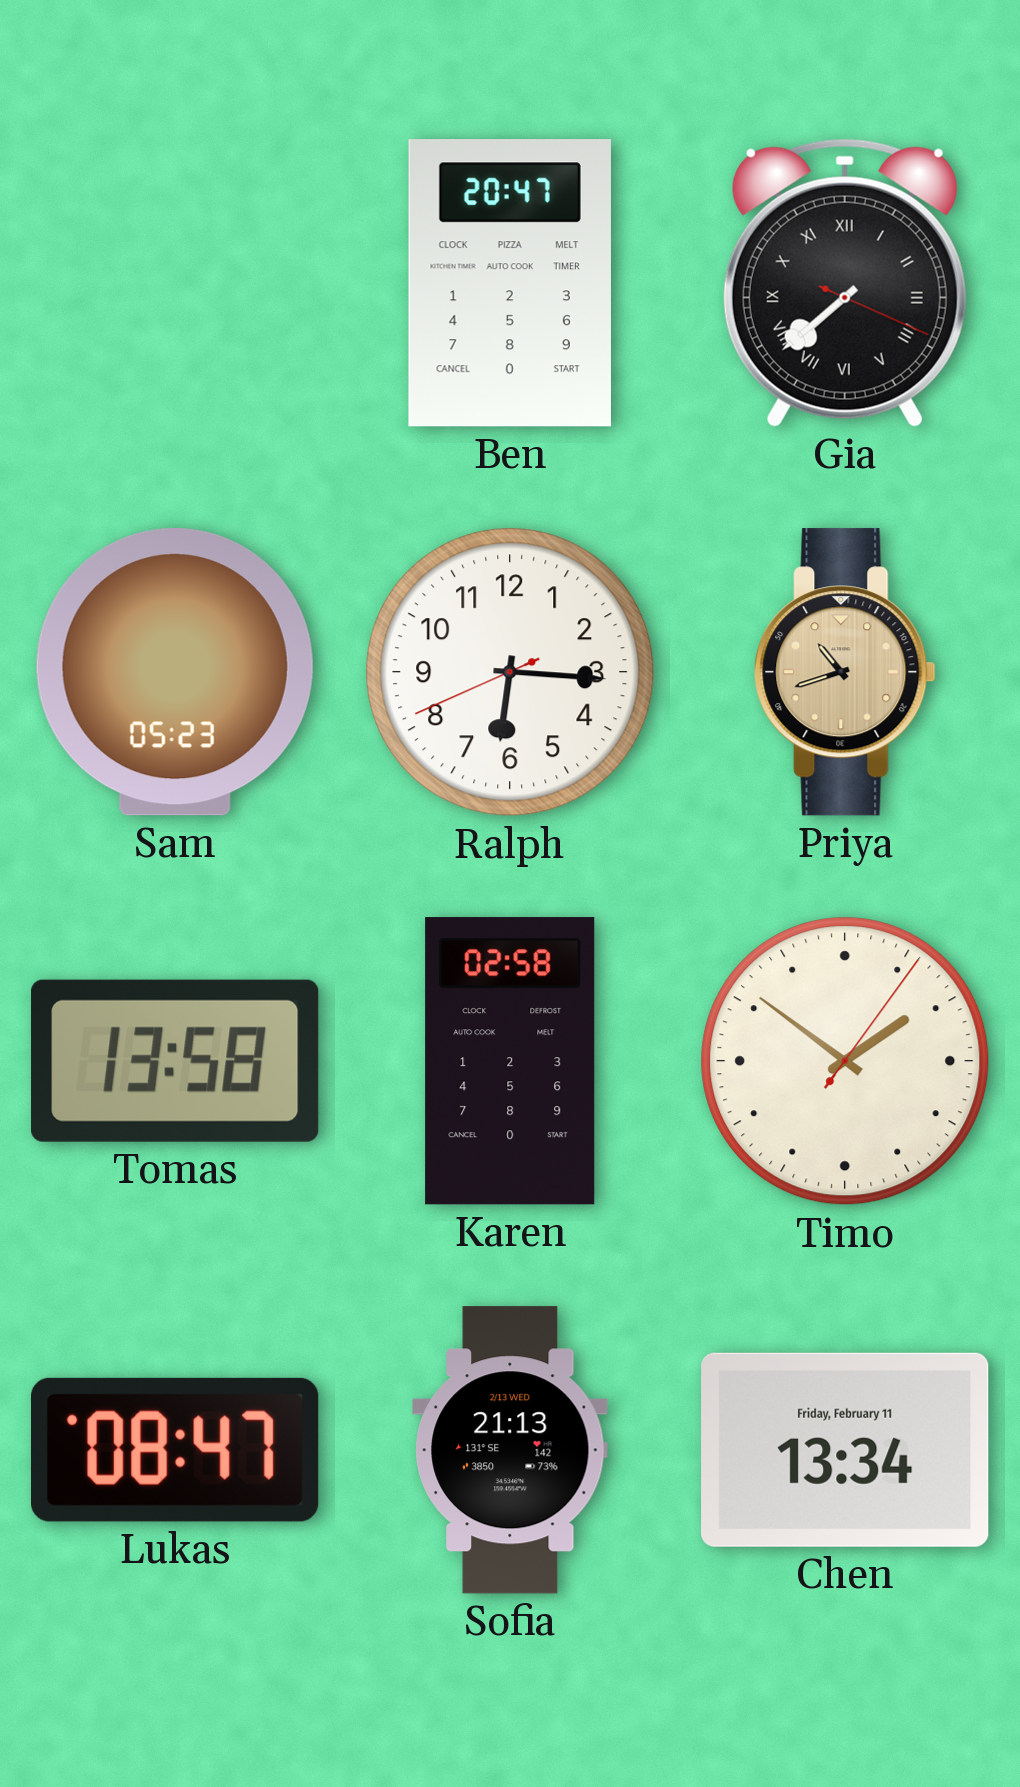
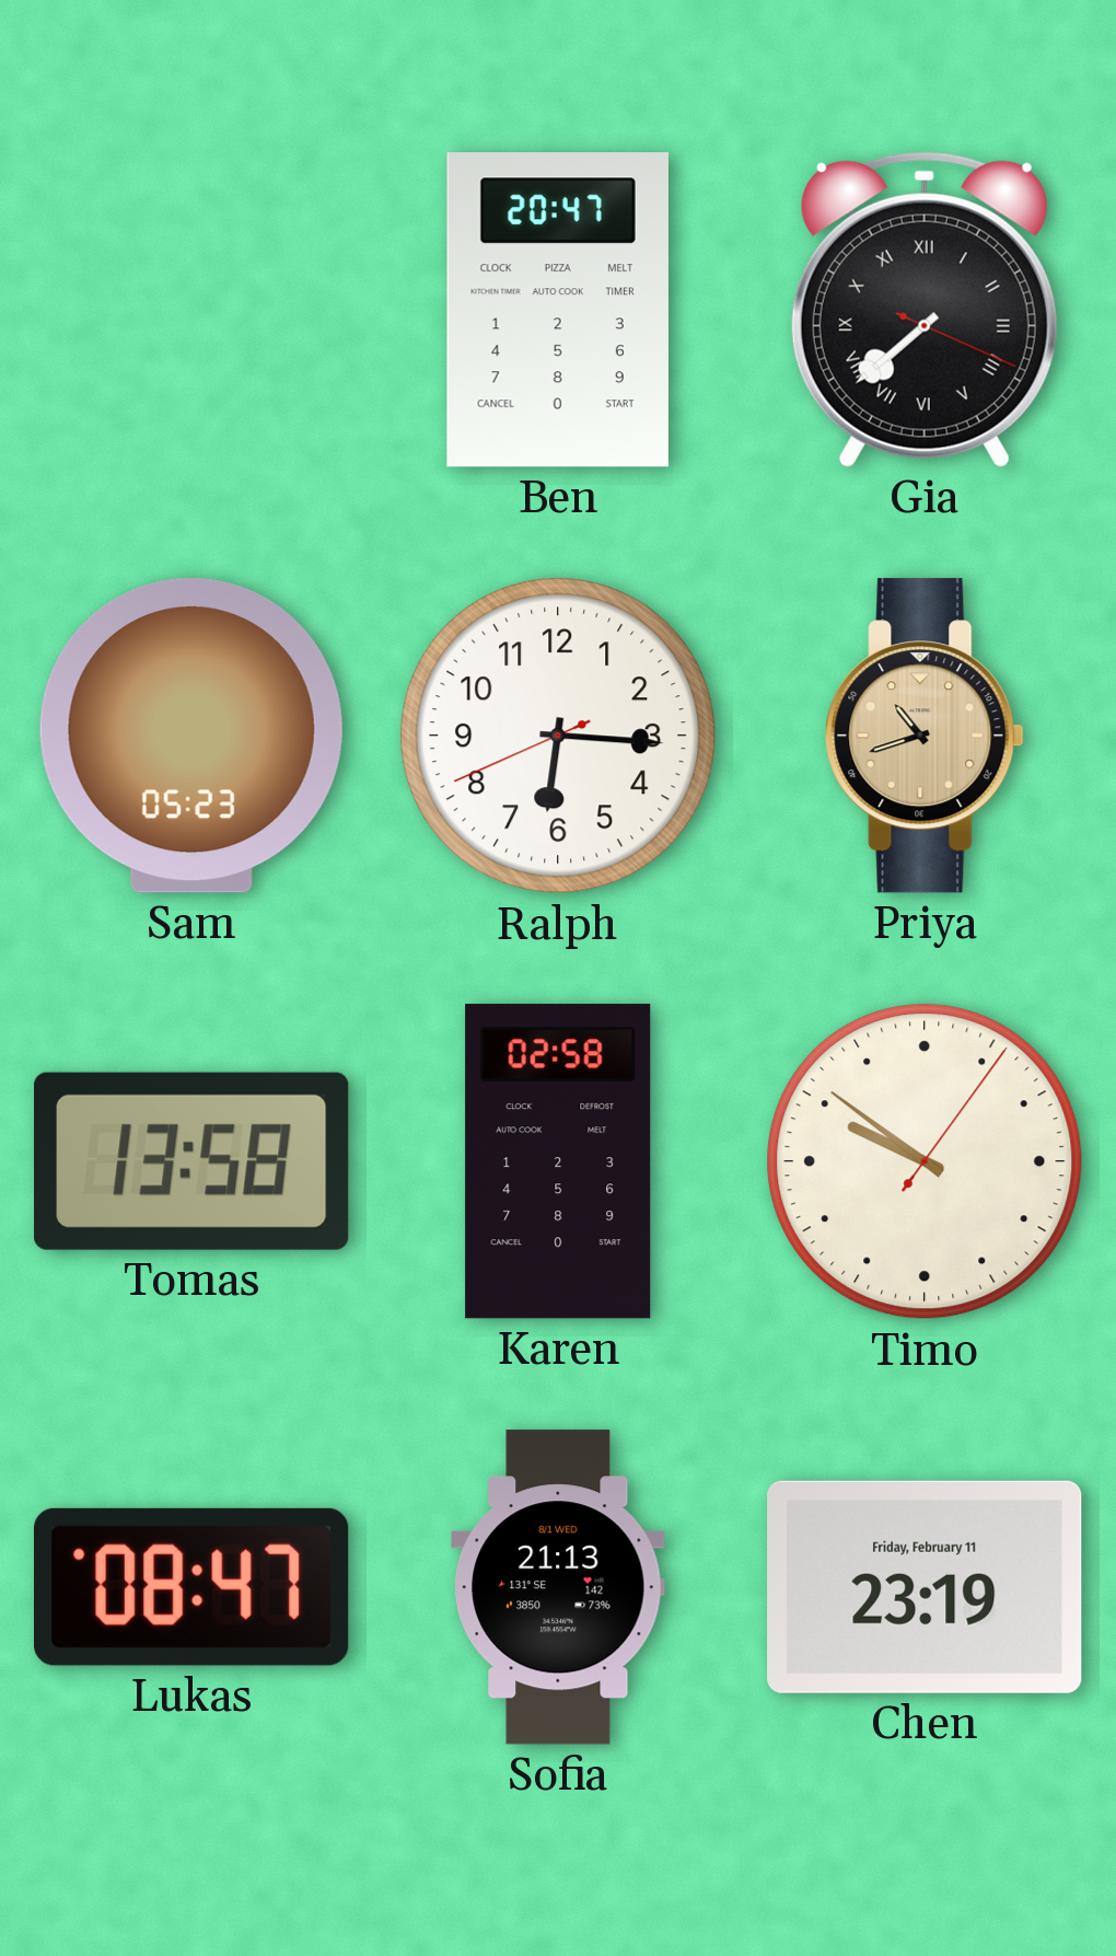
Timo: 1:51 -> 9:51
Sofia date: 2/13 WED -> 8/1 WED
Chen: 13:34 -> 23:19
